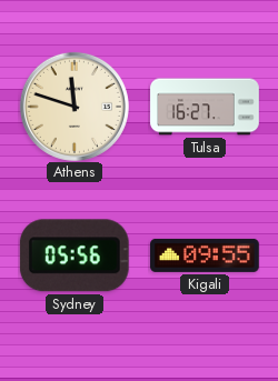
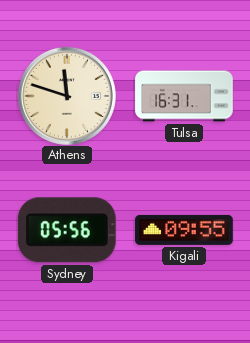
Tulsa: 16:27 -> 16:31
